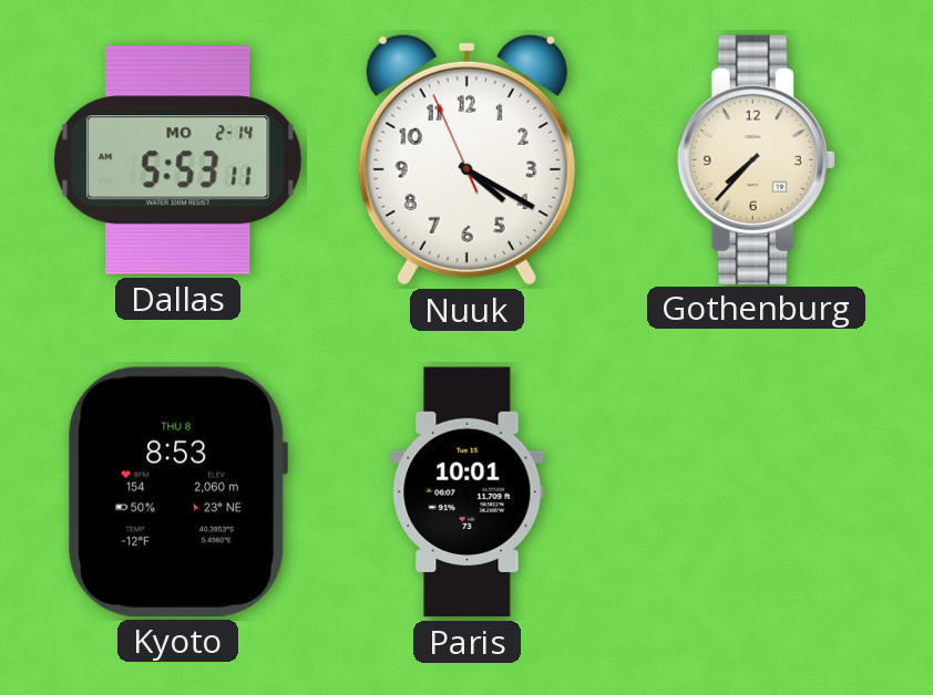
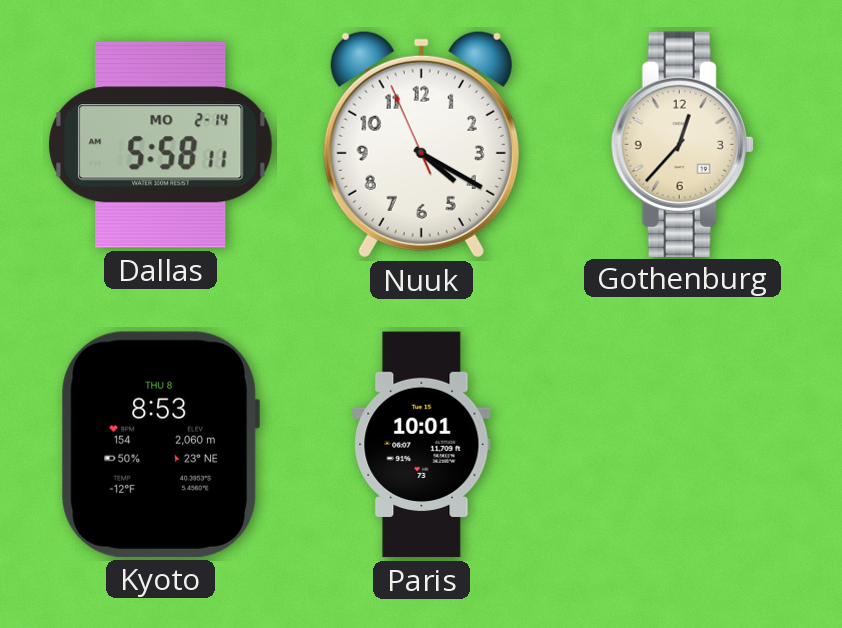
Dallas: 5:53 -> 5:58
Gothenburg: 7:37 -> 12:37
